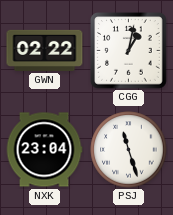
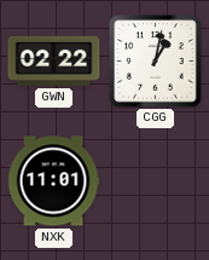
NXK: 23:04 -> 11:01
PSJ: 11:27 -> none
